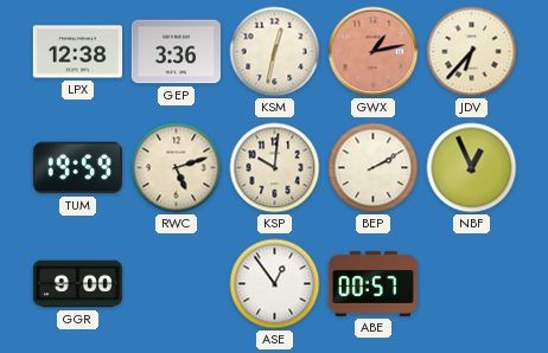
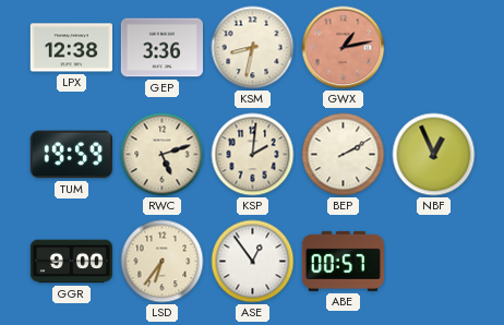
KSM: 12:32 -> 8:32
JDV: 6:37 -> none
KSP: 10:01 -> 2:01
LSD: none -> 6:36
